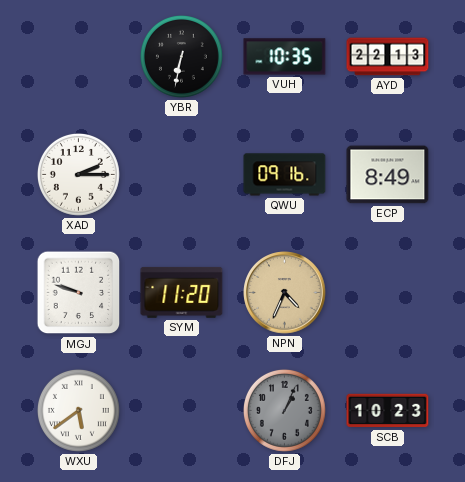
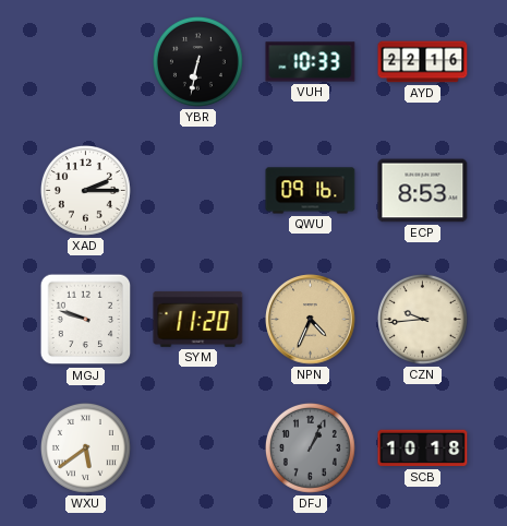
VUH: 10:35 -> 10:33
AYD: 22:13 -> 22:16
ECP: 8:49 -> 8:53
CZN: none -> 9:44
SCB: 10:23 -> 10:18
